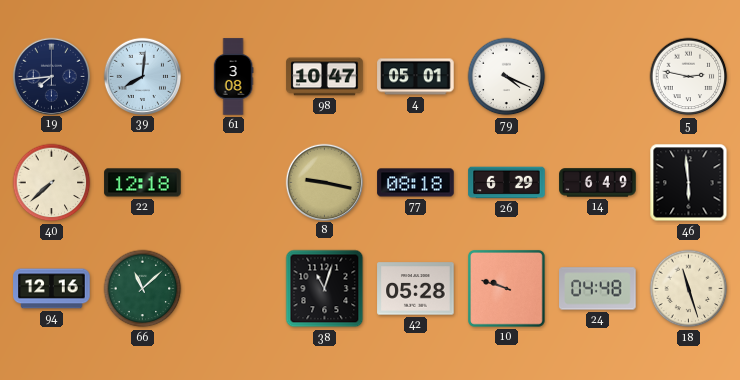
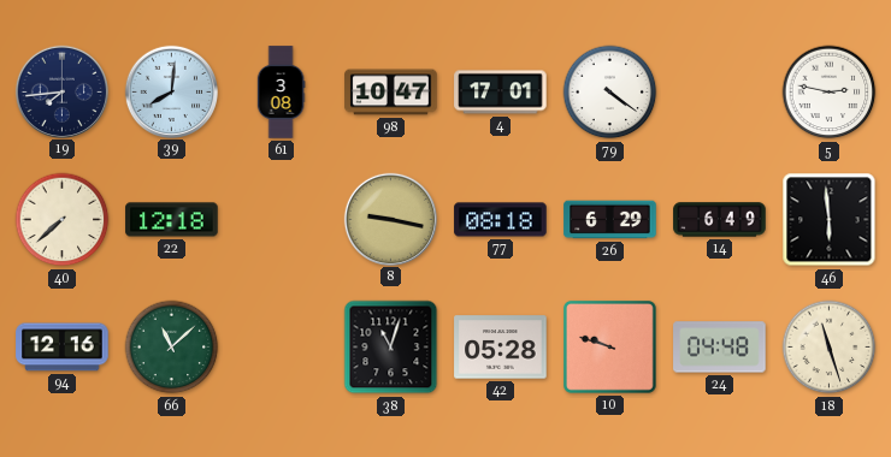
4: 05:01 -> 17:01
79: 4:19 -> 4:21
